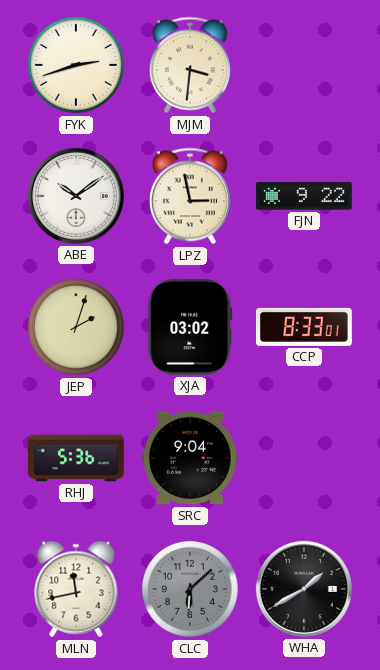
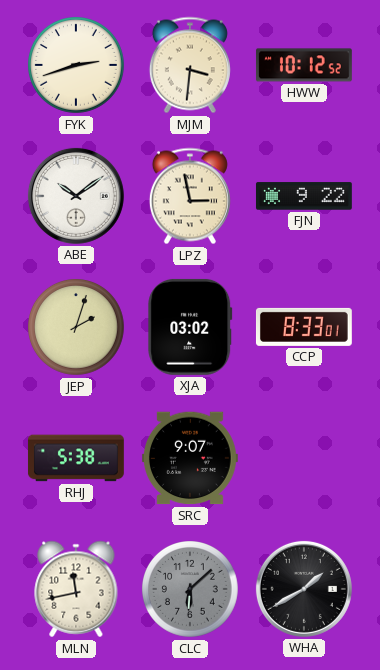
HWW: none -> 10:12
RHJ: 5:36 -> 5:38
SRC: 9:04 -> 9:07
